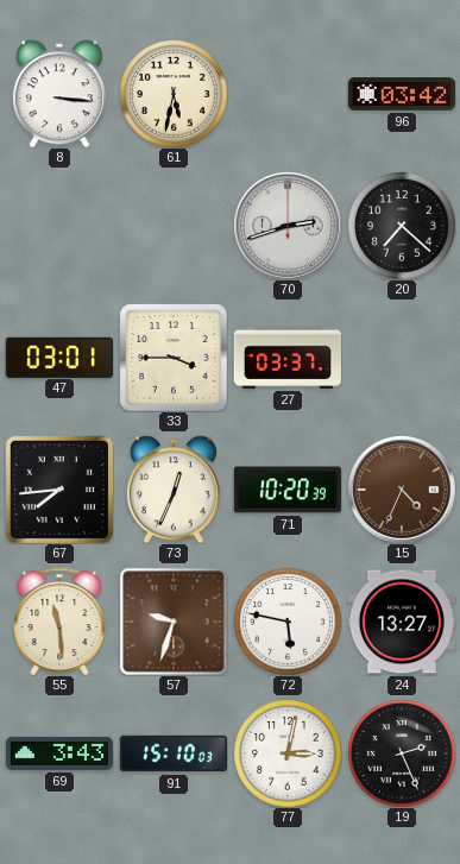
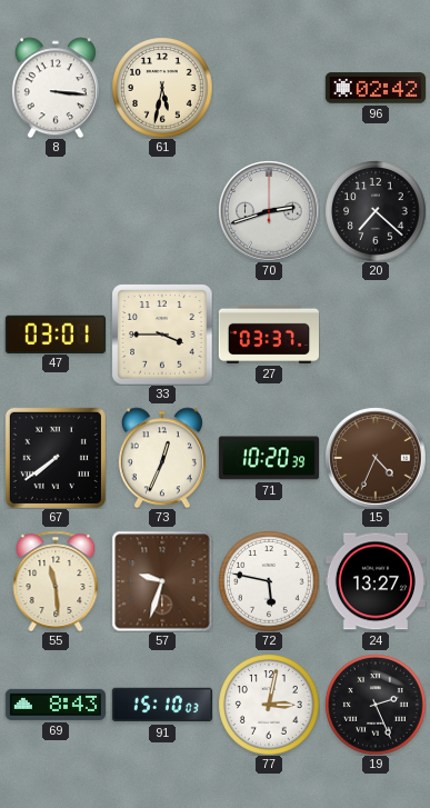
96: 03:42 -> 02:42
67: 7:44 -> 7:39
69: 3:43 -> 8:43
